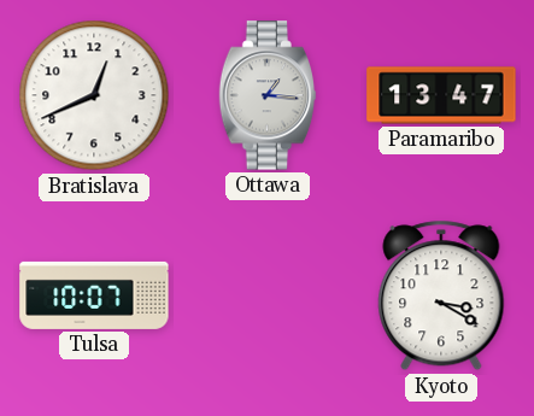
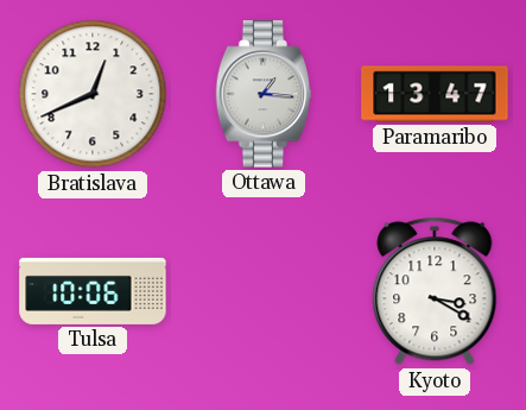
Tulsa: 10:07 -> 10:06
